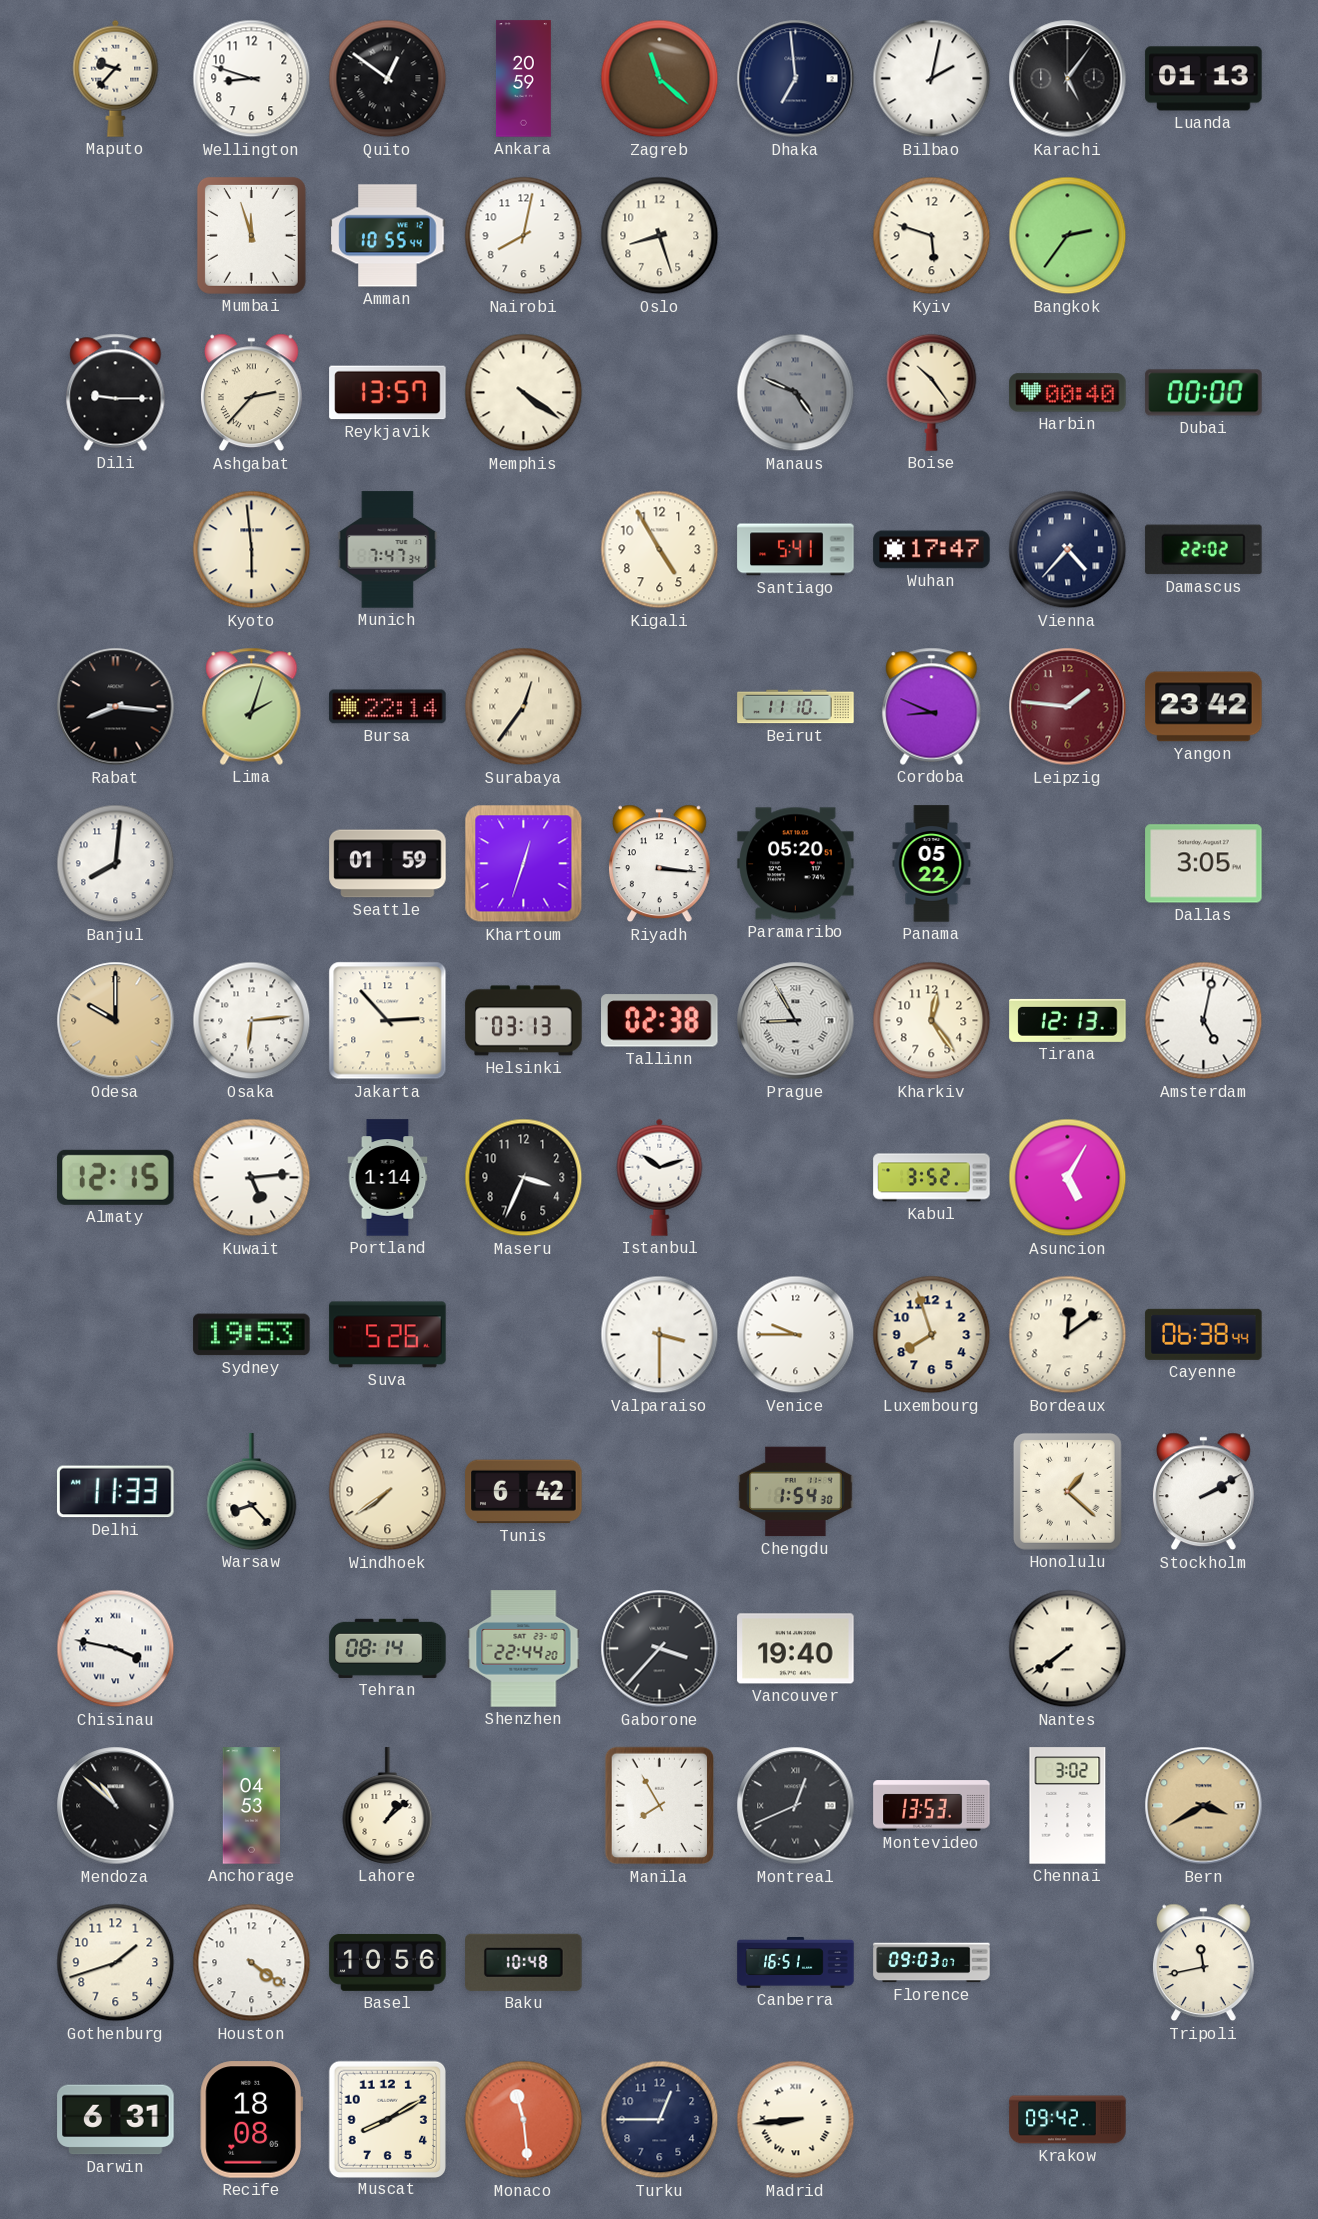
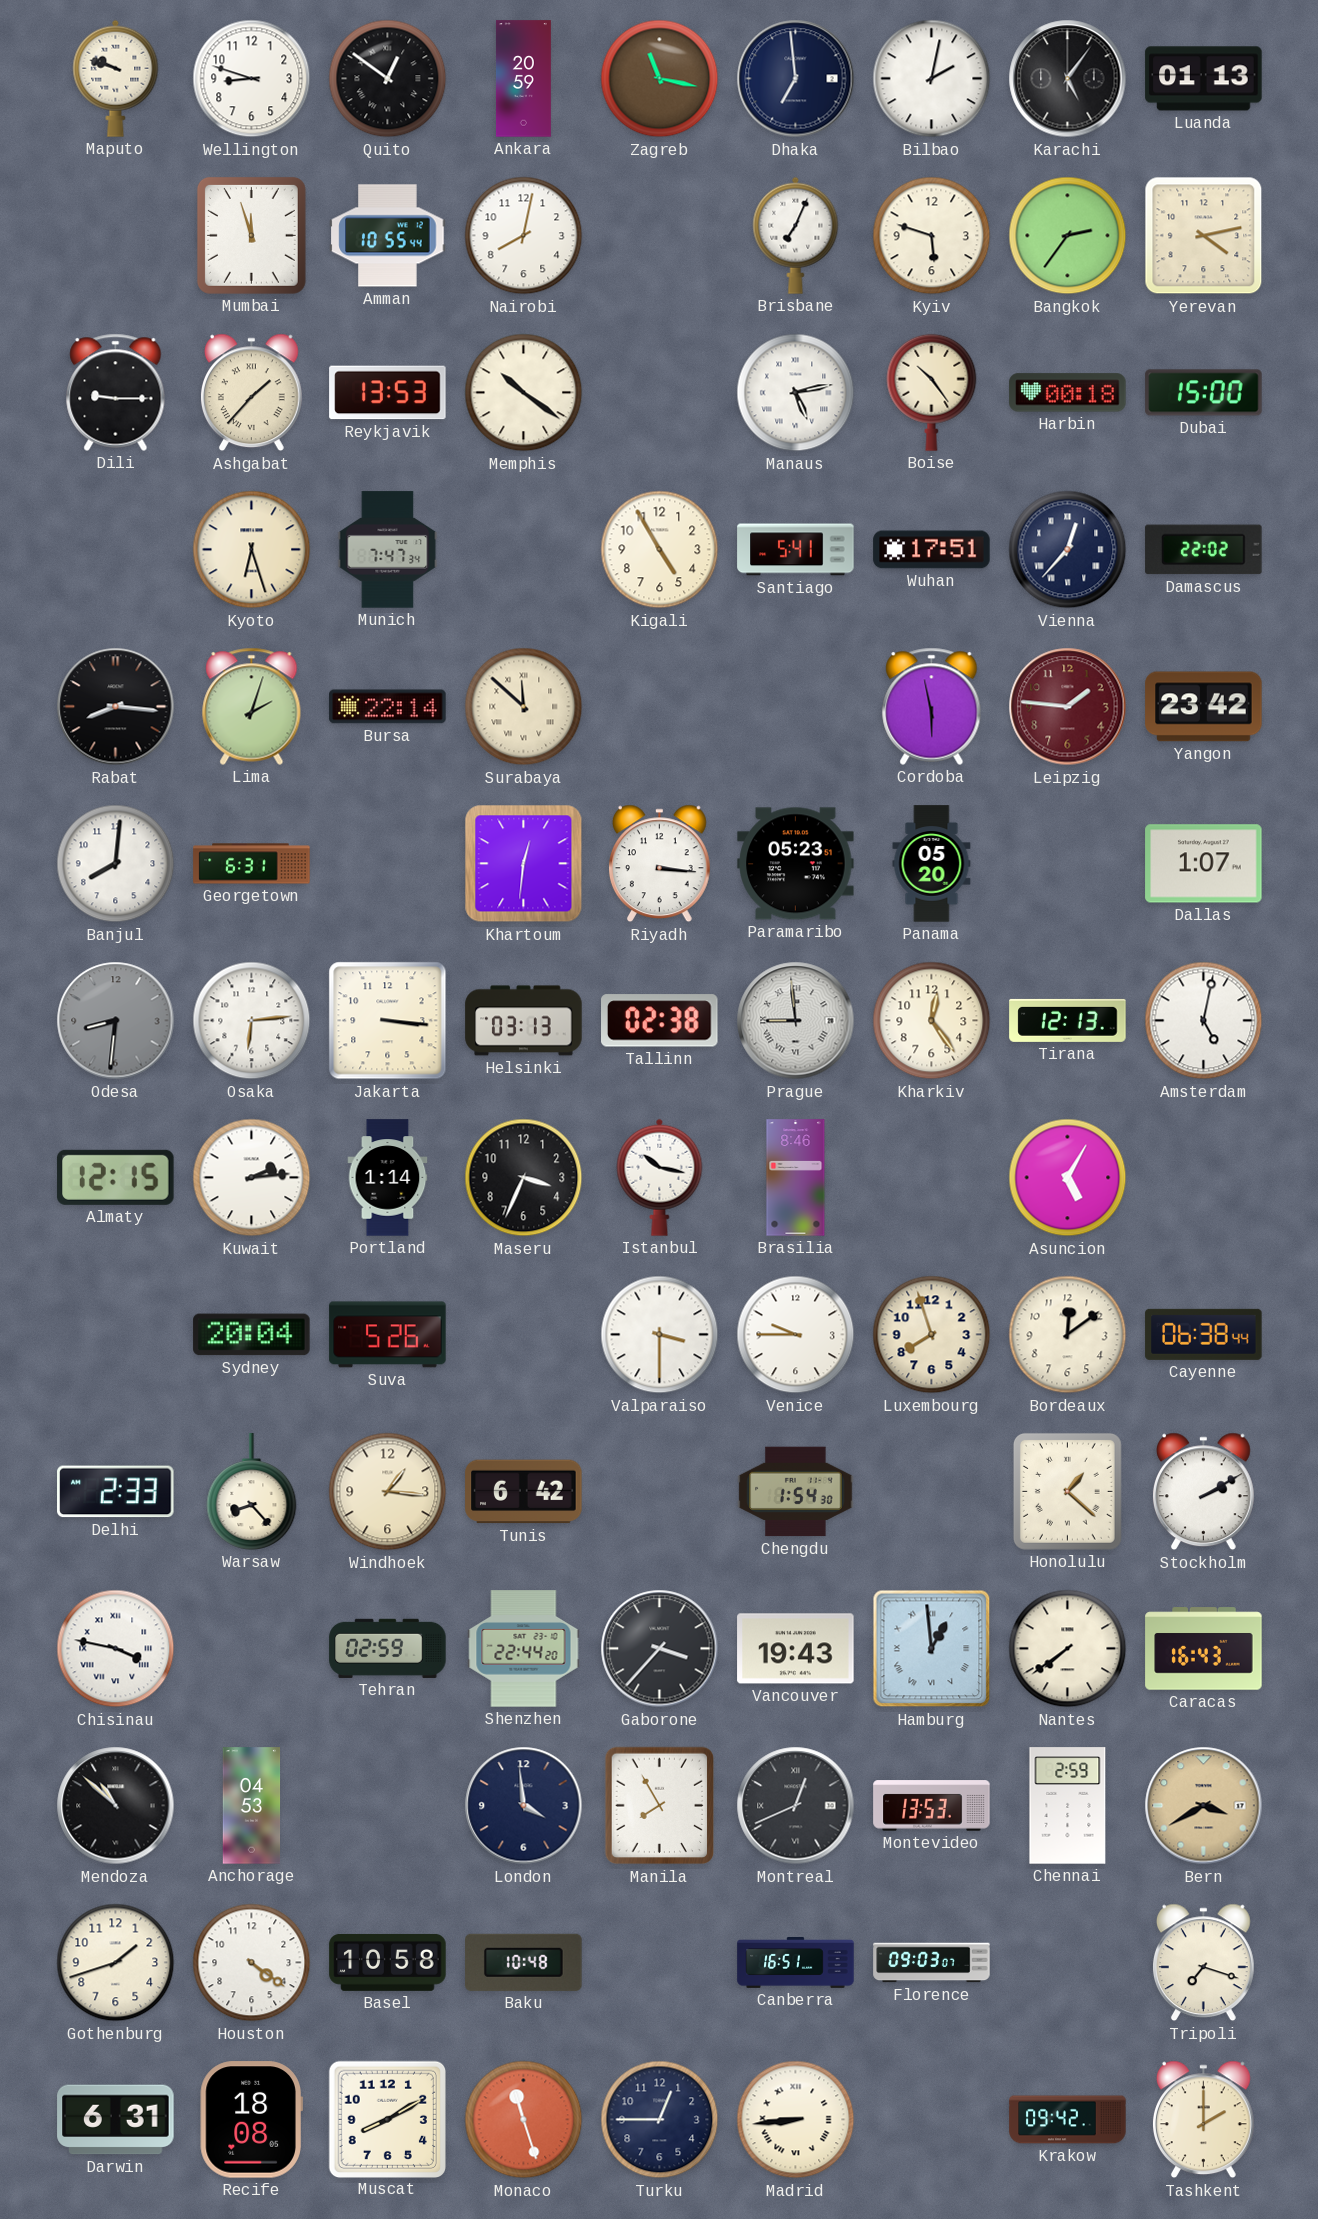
Maputo: 9:37 -> 9:48
Zagreb: 11:22 -> 11:17
Oslo: 8:27 -> none
Brisbane: none -> 7:04
Yerevan: none -> 4:13
Ashgabat: 2:37 -> 1:37
Reykjavik: 13:57 -> 13:53
Memphis: 4:21 -> 10:21
Manaus: 4:49 -> 5:13
Manaus dial: grey -> white
Harbin: 00:40 -> 00:18
Dubai: 00:00 -> 15:00
Kyoto: 5:59 -> 6:27
Wuhan: 17:47 -> 17:51
Vienna: 4:37 -> 12:37
Surabaya: 12:36 -> 11:52
Beirut: 11:10 -> none
Cordoba: 8:49 -> 5:58
Georgetown: none -> 6:31
Seattle: 01:59 -> none
Khartoum: 12:33 -> 12:31
Paramaribo: 05:20 -> 05:23
Panama: 05:22 -> 05:20
Dallas: 3:05 -> 1:07
Odesa: 10:00 -> 8:31
Odesa dial: champagne -> grey
Jakarta: 2:53 -> 3:16
Prague: 8:55 -> 8:59
Kuwait: 5:14 -> 2:14
Istanbul: 10:12 -> 10:17
Brasilia: none -> 8:46
Kabul: 3:52 -> none
Sydney: 19:53 -> 20:04
Delhi: 11:33 -> 2:33
Windhoek: 7:39 -> 1:16
Tehran: 08:14 -> 02:59
Vancouver: 19:40 -> 19:43
Hamburg: none -> 12:59
Caracas: none -> 16:43
Lahore: 1:08 -> none
London: none -> 3:59
Chennai: 3:02 -> 2:59
Basel: 10:56 -> 10:58
Tripoli: 11:43 -> 7:18
Monaco: 11:29 -> 11:27
Tashkent: none -> 2:00
